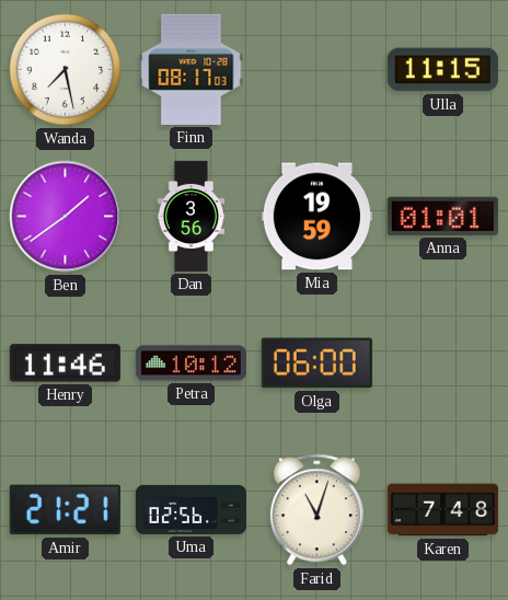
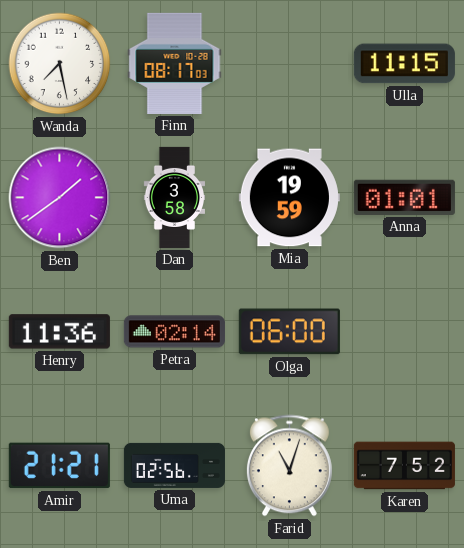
Dan: 3:56 -> 3:58
Henry: 11:46 -> 11:36
Petra: 10:12 -> 02:14
Karen: 7:48 -> 7:52
